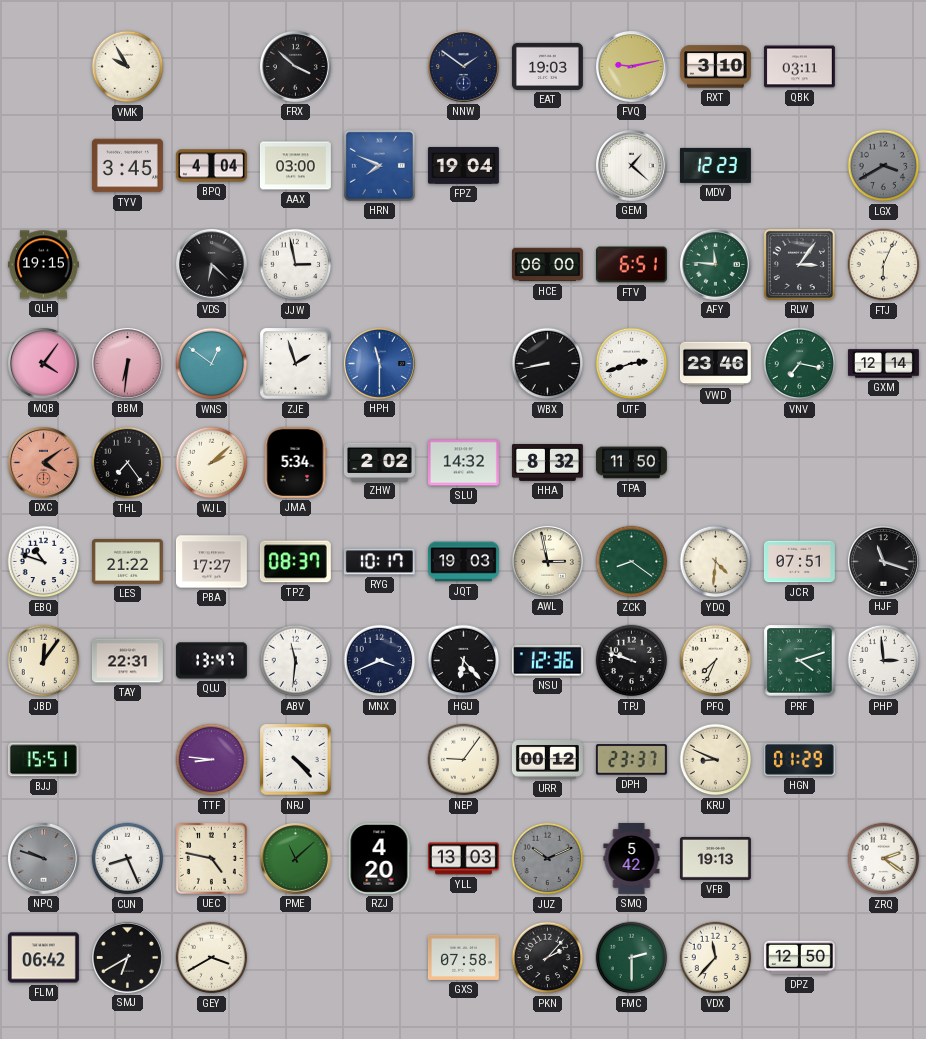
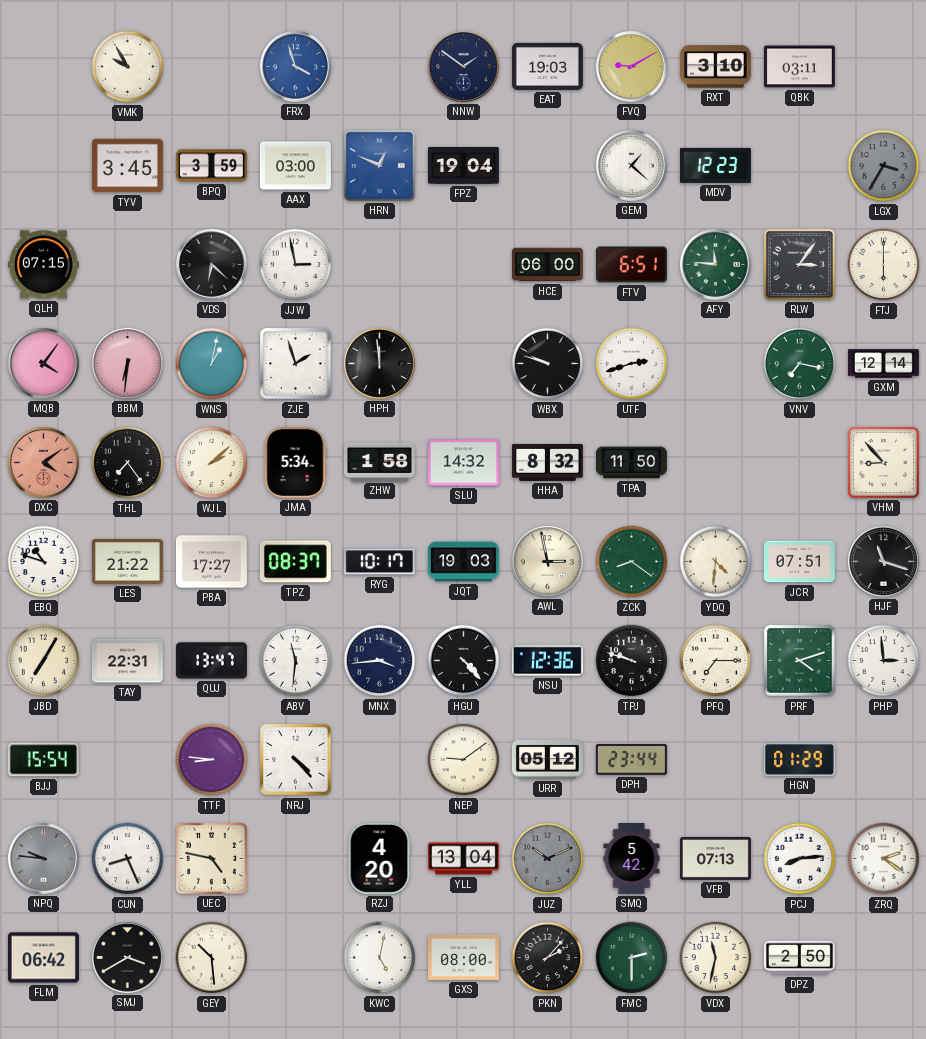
FRX: 3:52 -> 3:57
FRX dial: black -> blue
FVQ: 9:13 -> 9:10
BPQ: 4:04 -> 3:59
HRN: 7:49 -> 12:49
LGX: 3:40 -> 3:35
QLH: 19:15 -> 07:15
FTJ: 6:04 -> 6:00
WNS: 12:51 -> 1:02
HPH: 11:30 -> 11:59
HPH dial: blue -> black
WBX: 8:43 -> 9:48
VWD: 23:46 -> none
ZHW: 2:02 -> 1:58
VHM: none -> 8:53
JBD: 12:06 -> 7:05
MNX: 3:41 -> 3:44
HGU: 6:23 -> 4:23
PFQ: 7:34 -> 7:15
BJJ: 15:51 -> 15:54
NEP: 9:06 -> 9:09
URR: 00:12 -> 05:12
DPH: 23:37 -> 23:44
KRU: 8:49 -> none
NPQ: 9:48 -> 9:46
PME: 11:08 -> none
YLL: 13:03 -> 13:04
VFB: 19:13 -> 07:13
PCJ: none -> 8:14
SMJ: 6:40 -> 3:40
GEY: 3:40 -> 10:29
KWC: none -> 5:02
GXS: 07:58 -> 08:00
VDX: 11:37 -> 11:32
DPZ: 12:50 -> 2:50
